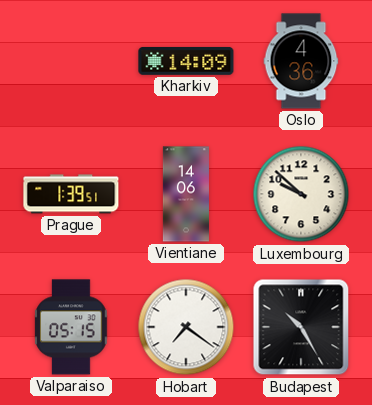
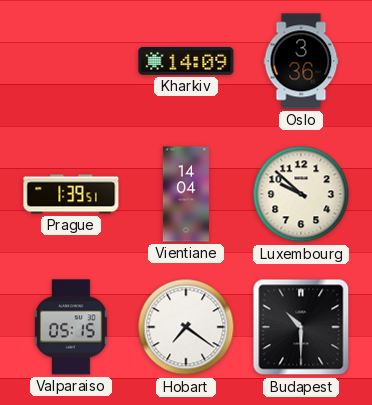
Oslo: 4:36 -> 3:36
Vientiane: 14:06 -> 14:04
Budapest: 10:25 -> 10:30
